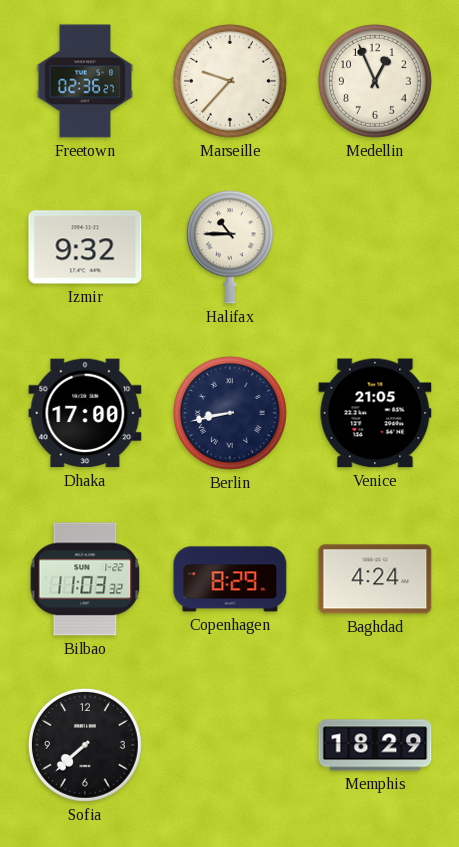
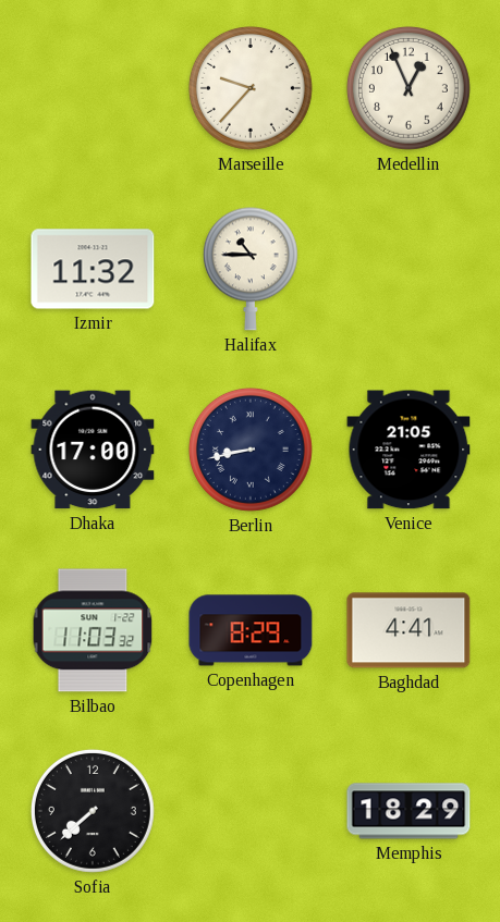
Freetown: 02:36 -> none
Izmir: 9:32 -> 11:32
Baghdad: 4:24 -> 4:41
